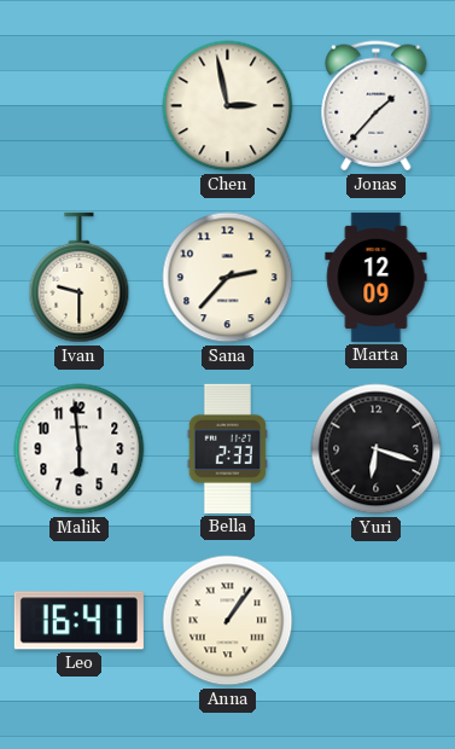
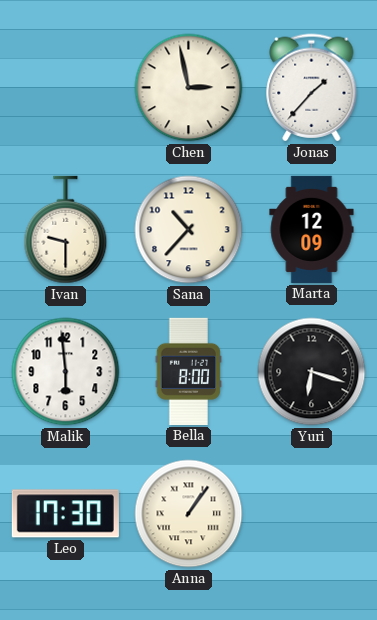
Sana: 2:37 -> 10:37
Bella: 2:33 -> 8:00
Leo: 16:41 -> 17:30
